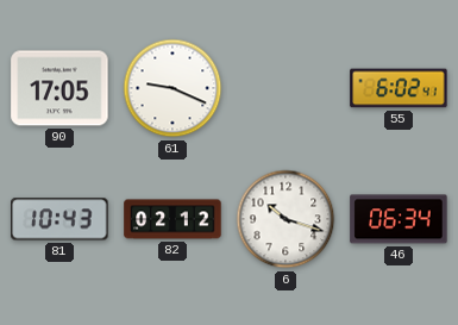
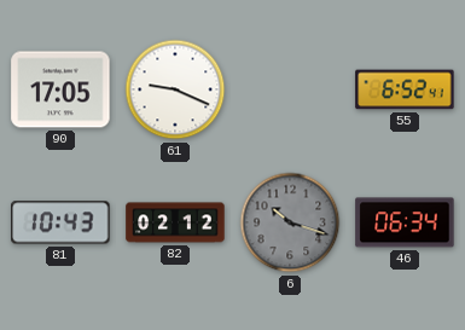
55: 6:02 -> 6:52
6 dial: white -> grey
